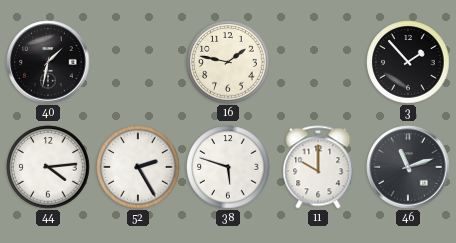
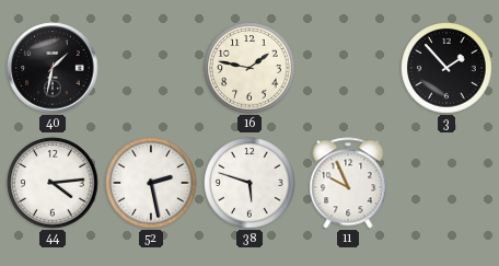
52: 2:25 -> 2:28
11: 10:00 -> 9:56
46: 11:12 -> none
